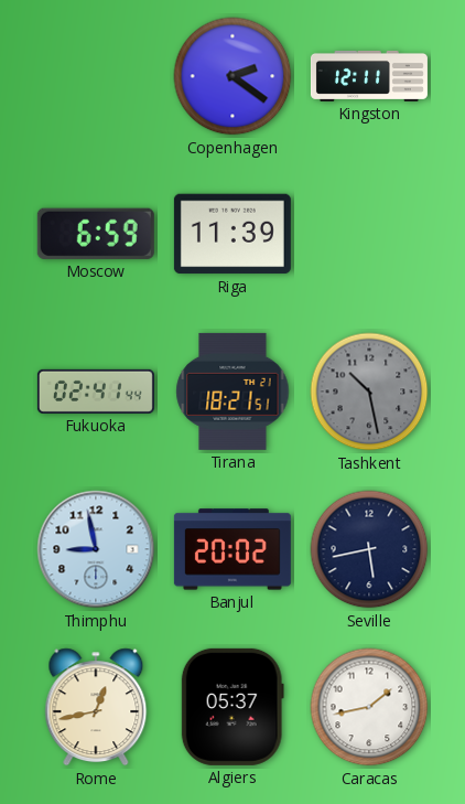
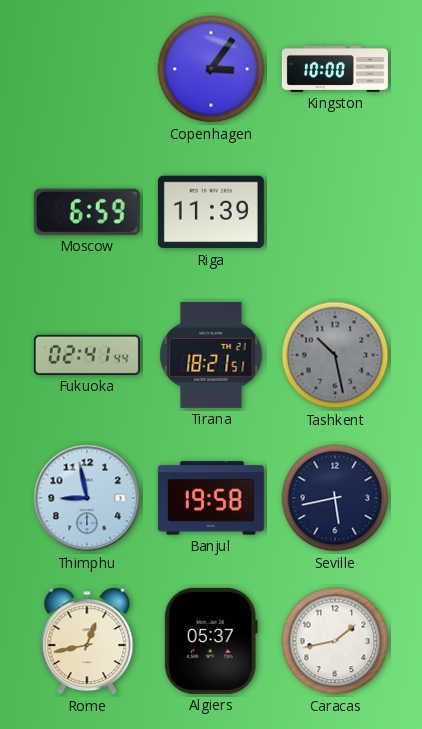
Copenhagen: 2:21 -> 3:06
Kingston: 12:11 -> 10:00
Banjul: 20:02 -> 19:58
